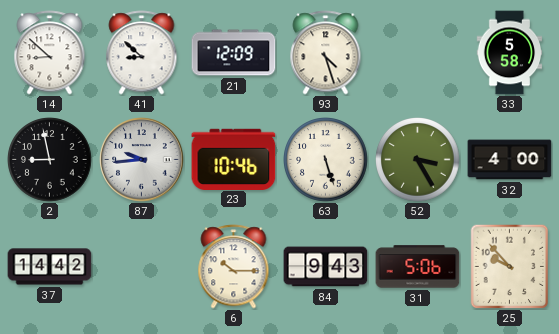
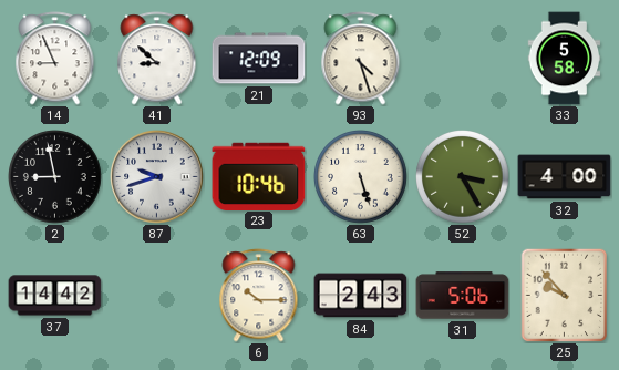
14: 8:52 -> 8:56
87: 9:44 -> 9:42
84: 9:43 -> 2:43
